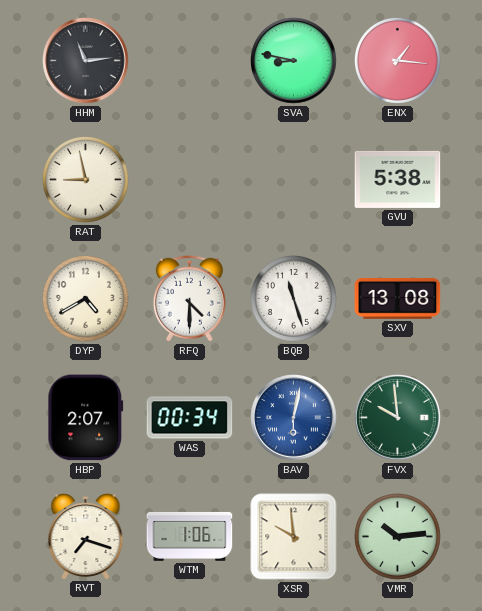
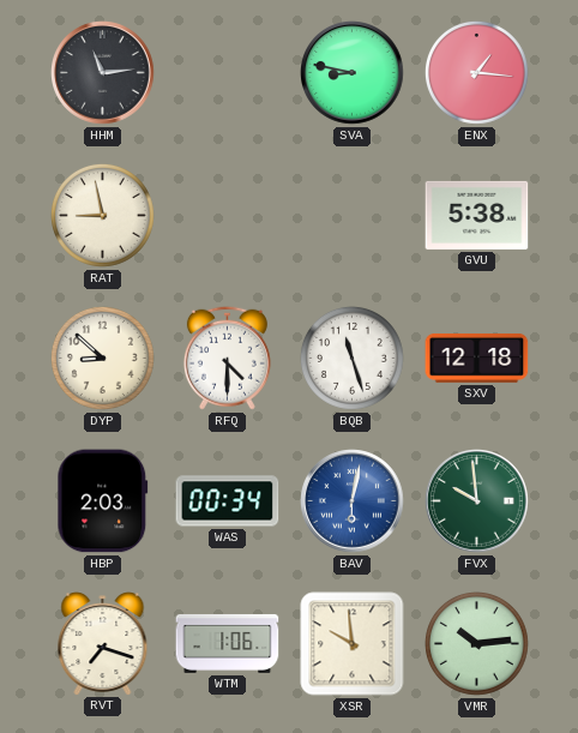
DYP: 4:40 -> 8:52
SXV: 13:08 -> 12:18
HBP: 2:07 -> 2:03
